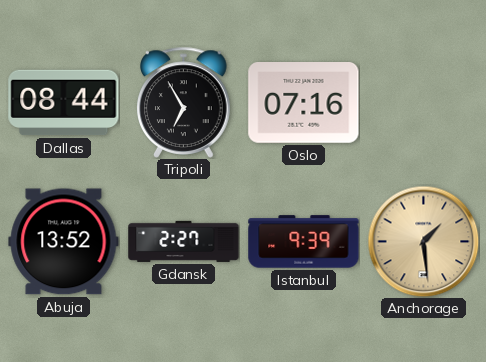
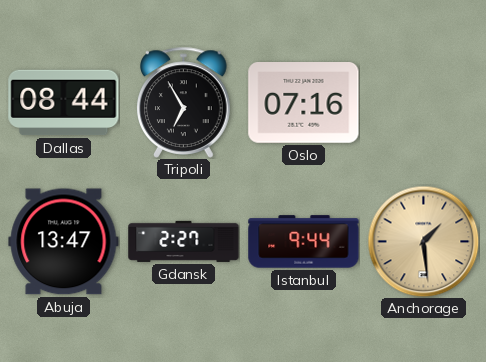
Abuja: 13:52 -> 13:47
Istanbul: 9:39 -> 9:44
